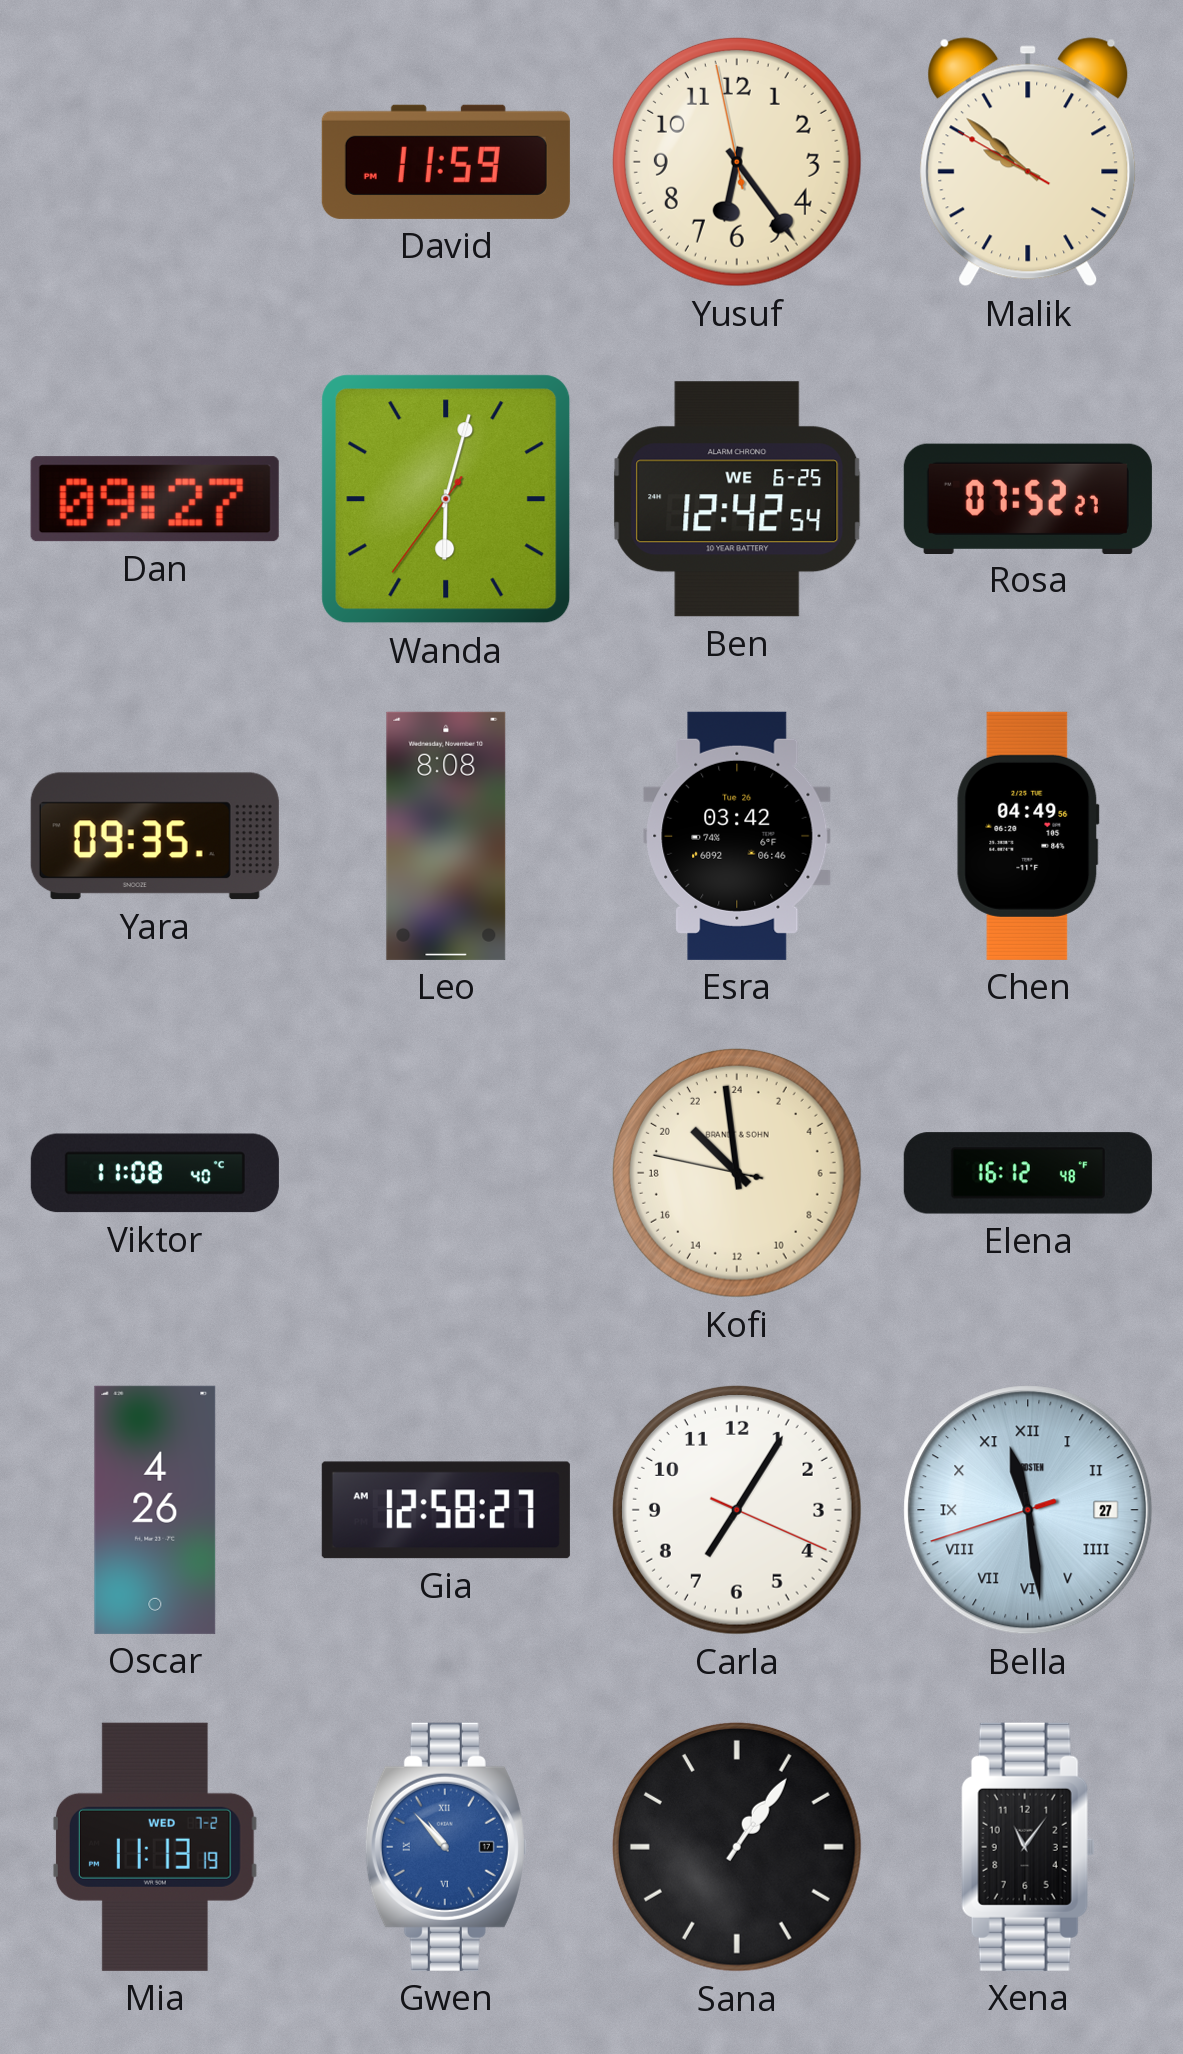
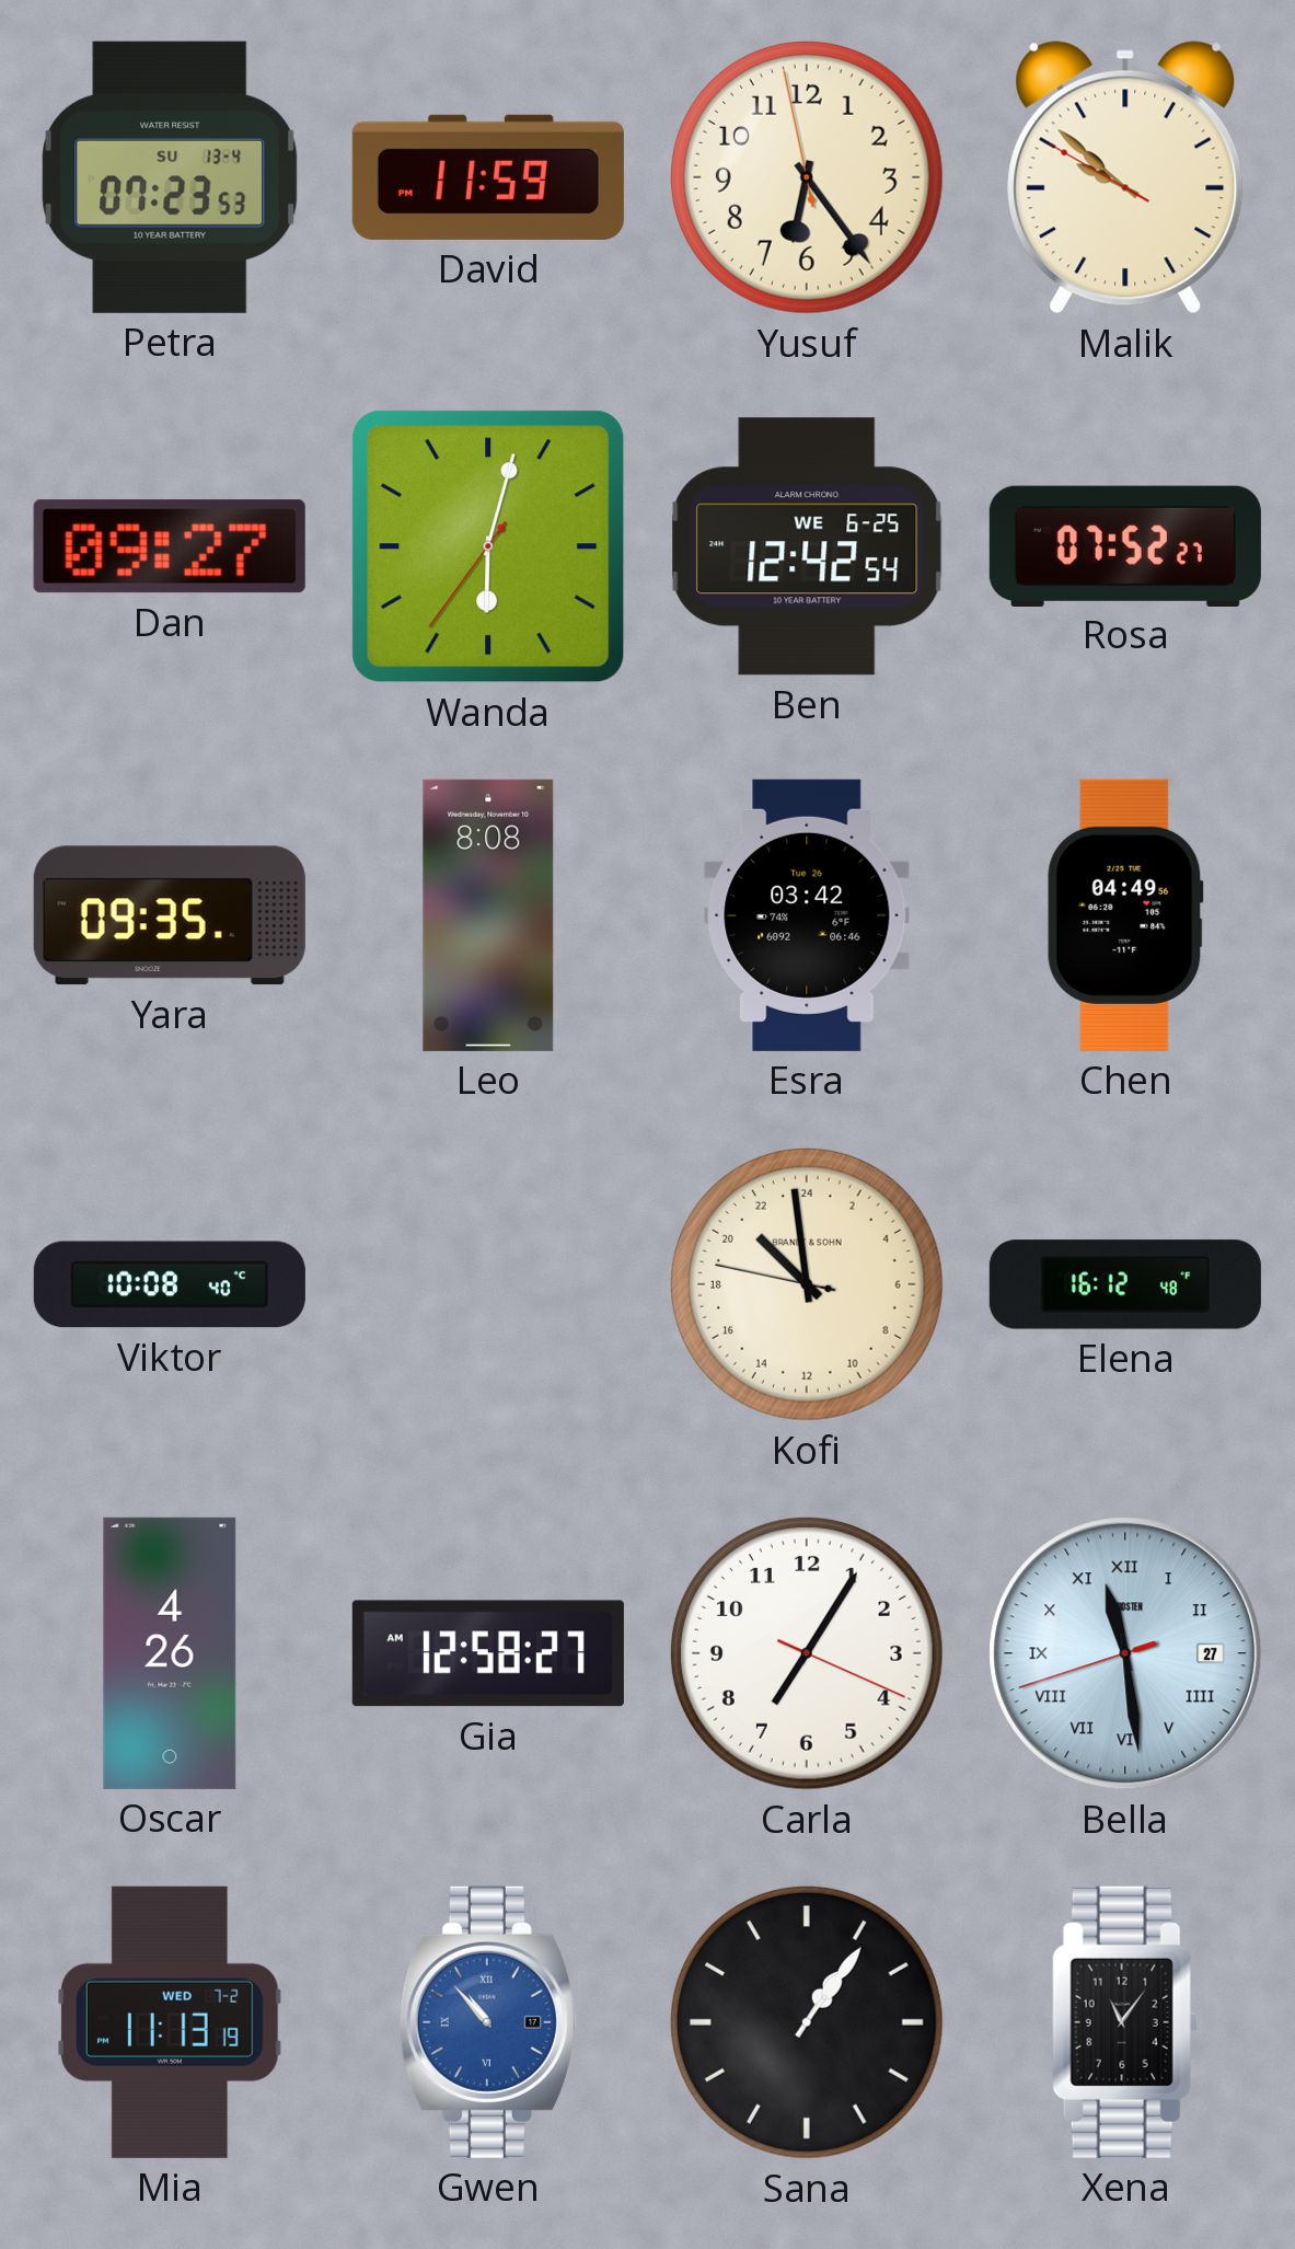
Petra: none -> 07:23
Viktor: 11:08 -> 10:08
